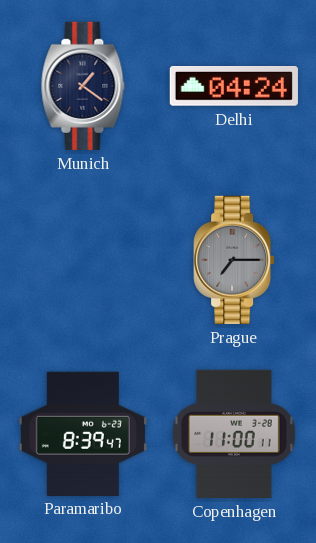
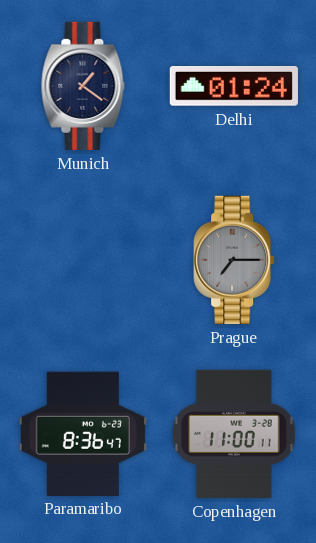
Delhi: 04:24 -> 01:24
Paramaribo: 8:39 -> 8:36
